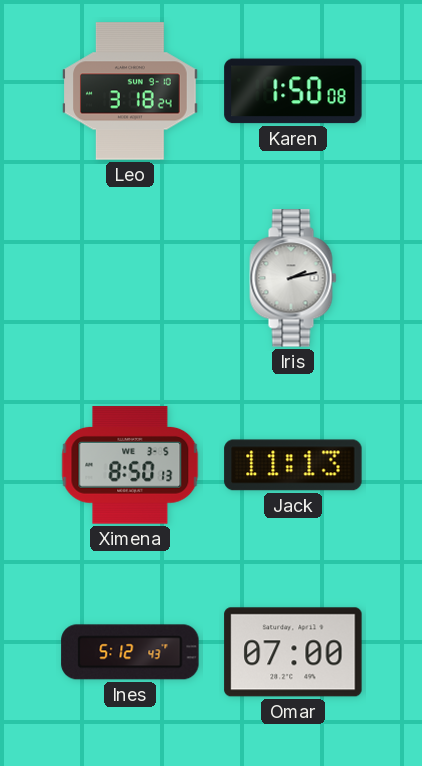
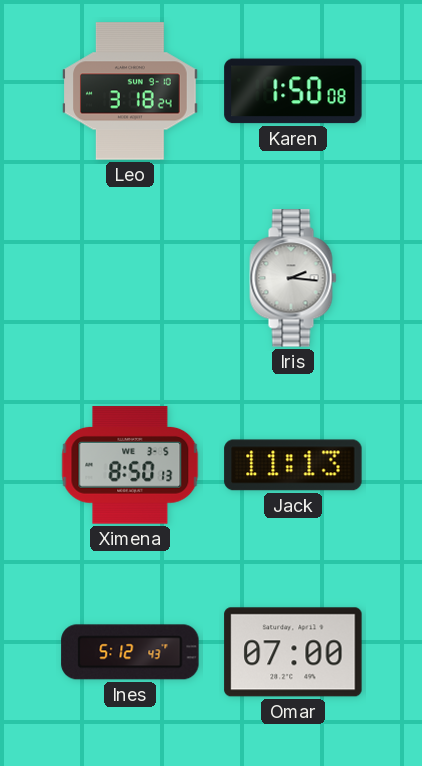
Iris: 2:13 -> 2:16
